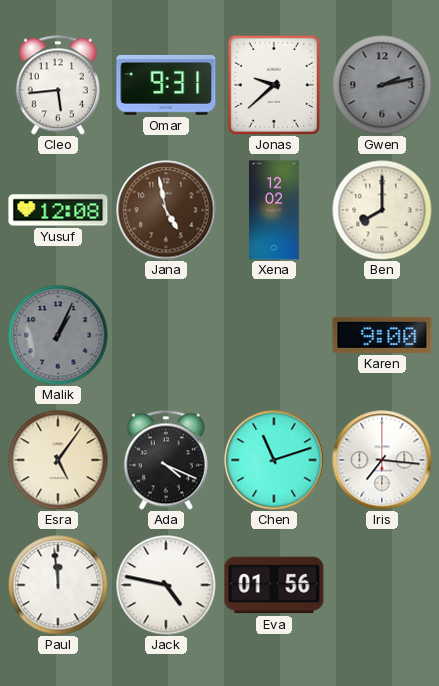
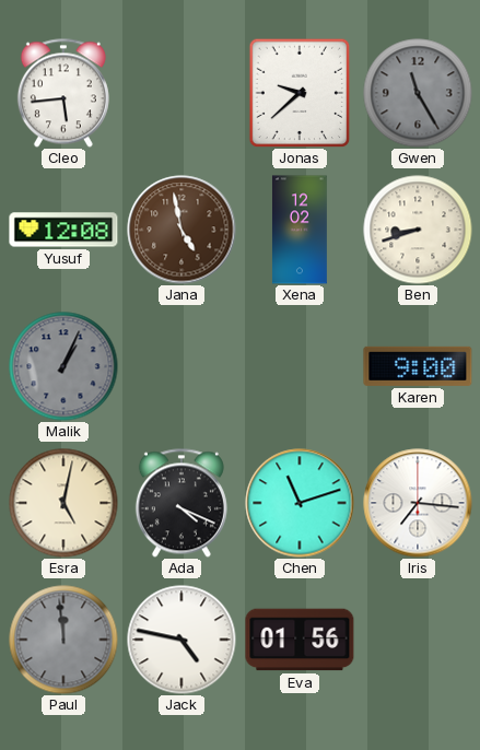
Omar: 9:31 -> none
Gwen: 2:13 -> 11:25
Ben: 8:00 -> 8:42
Esra: 5:06 -> 5:02
Paul dial: white -> grey
